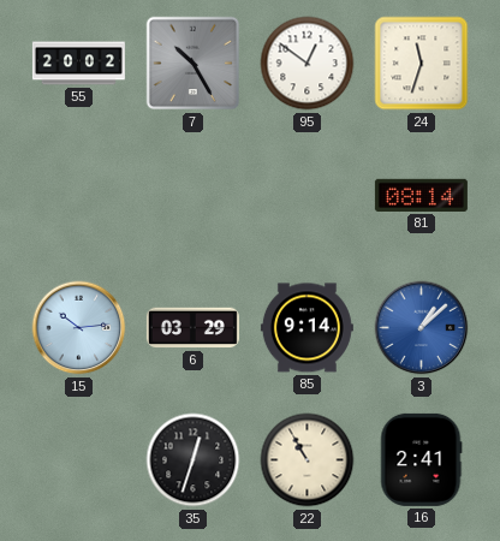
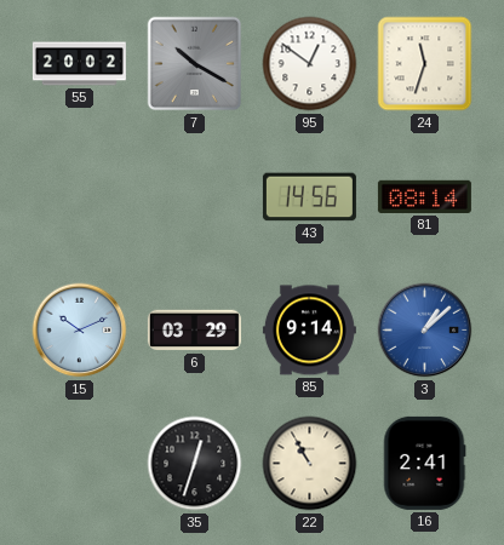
7: 10:25 -> 10:20
43: none -> 14:56
15: 10:14 -> 10:11
